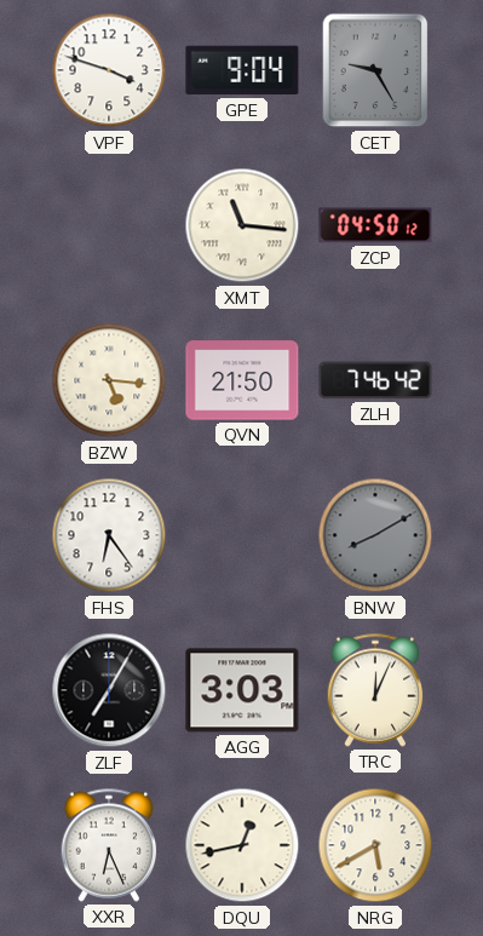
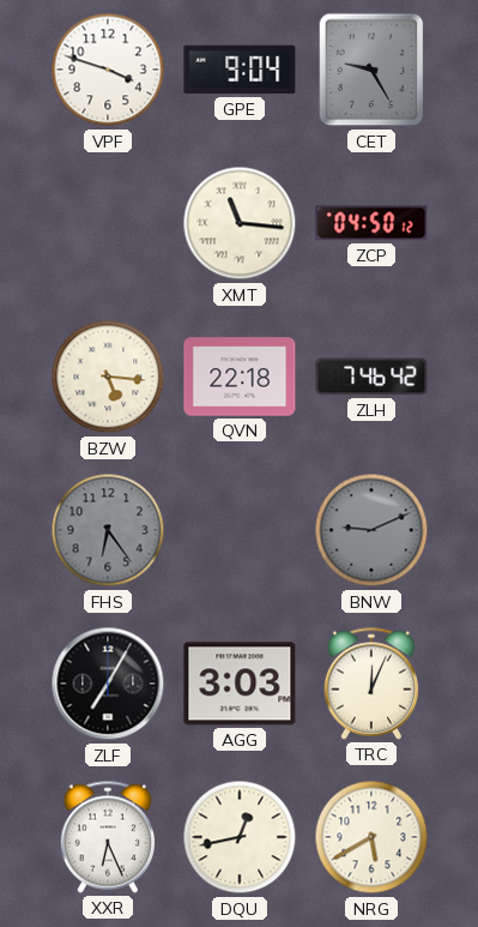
QVN: 21:50 -> 22:18
FHS dial: white -> grey
BNW: 8:10 -> 9:11
